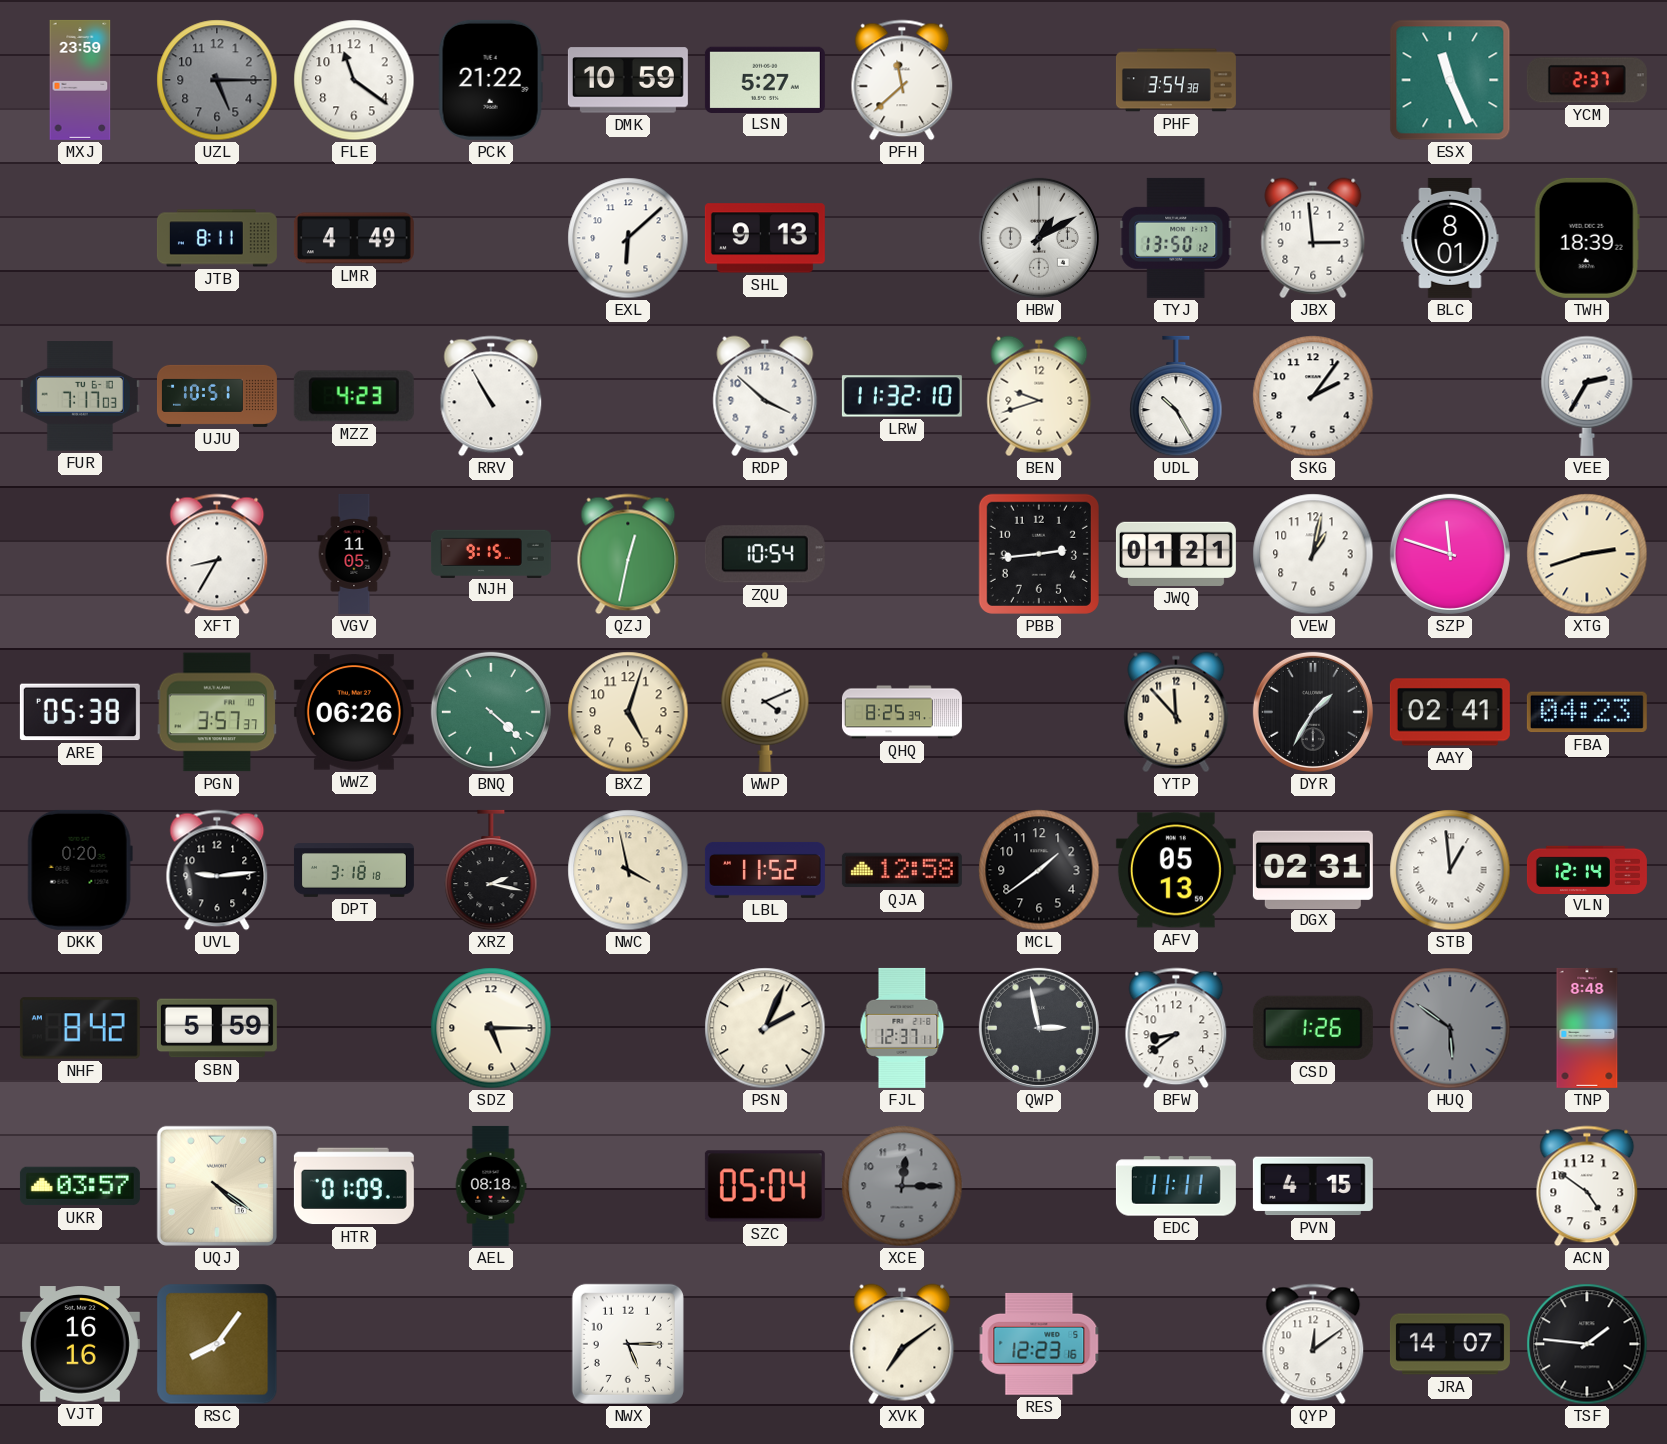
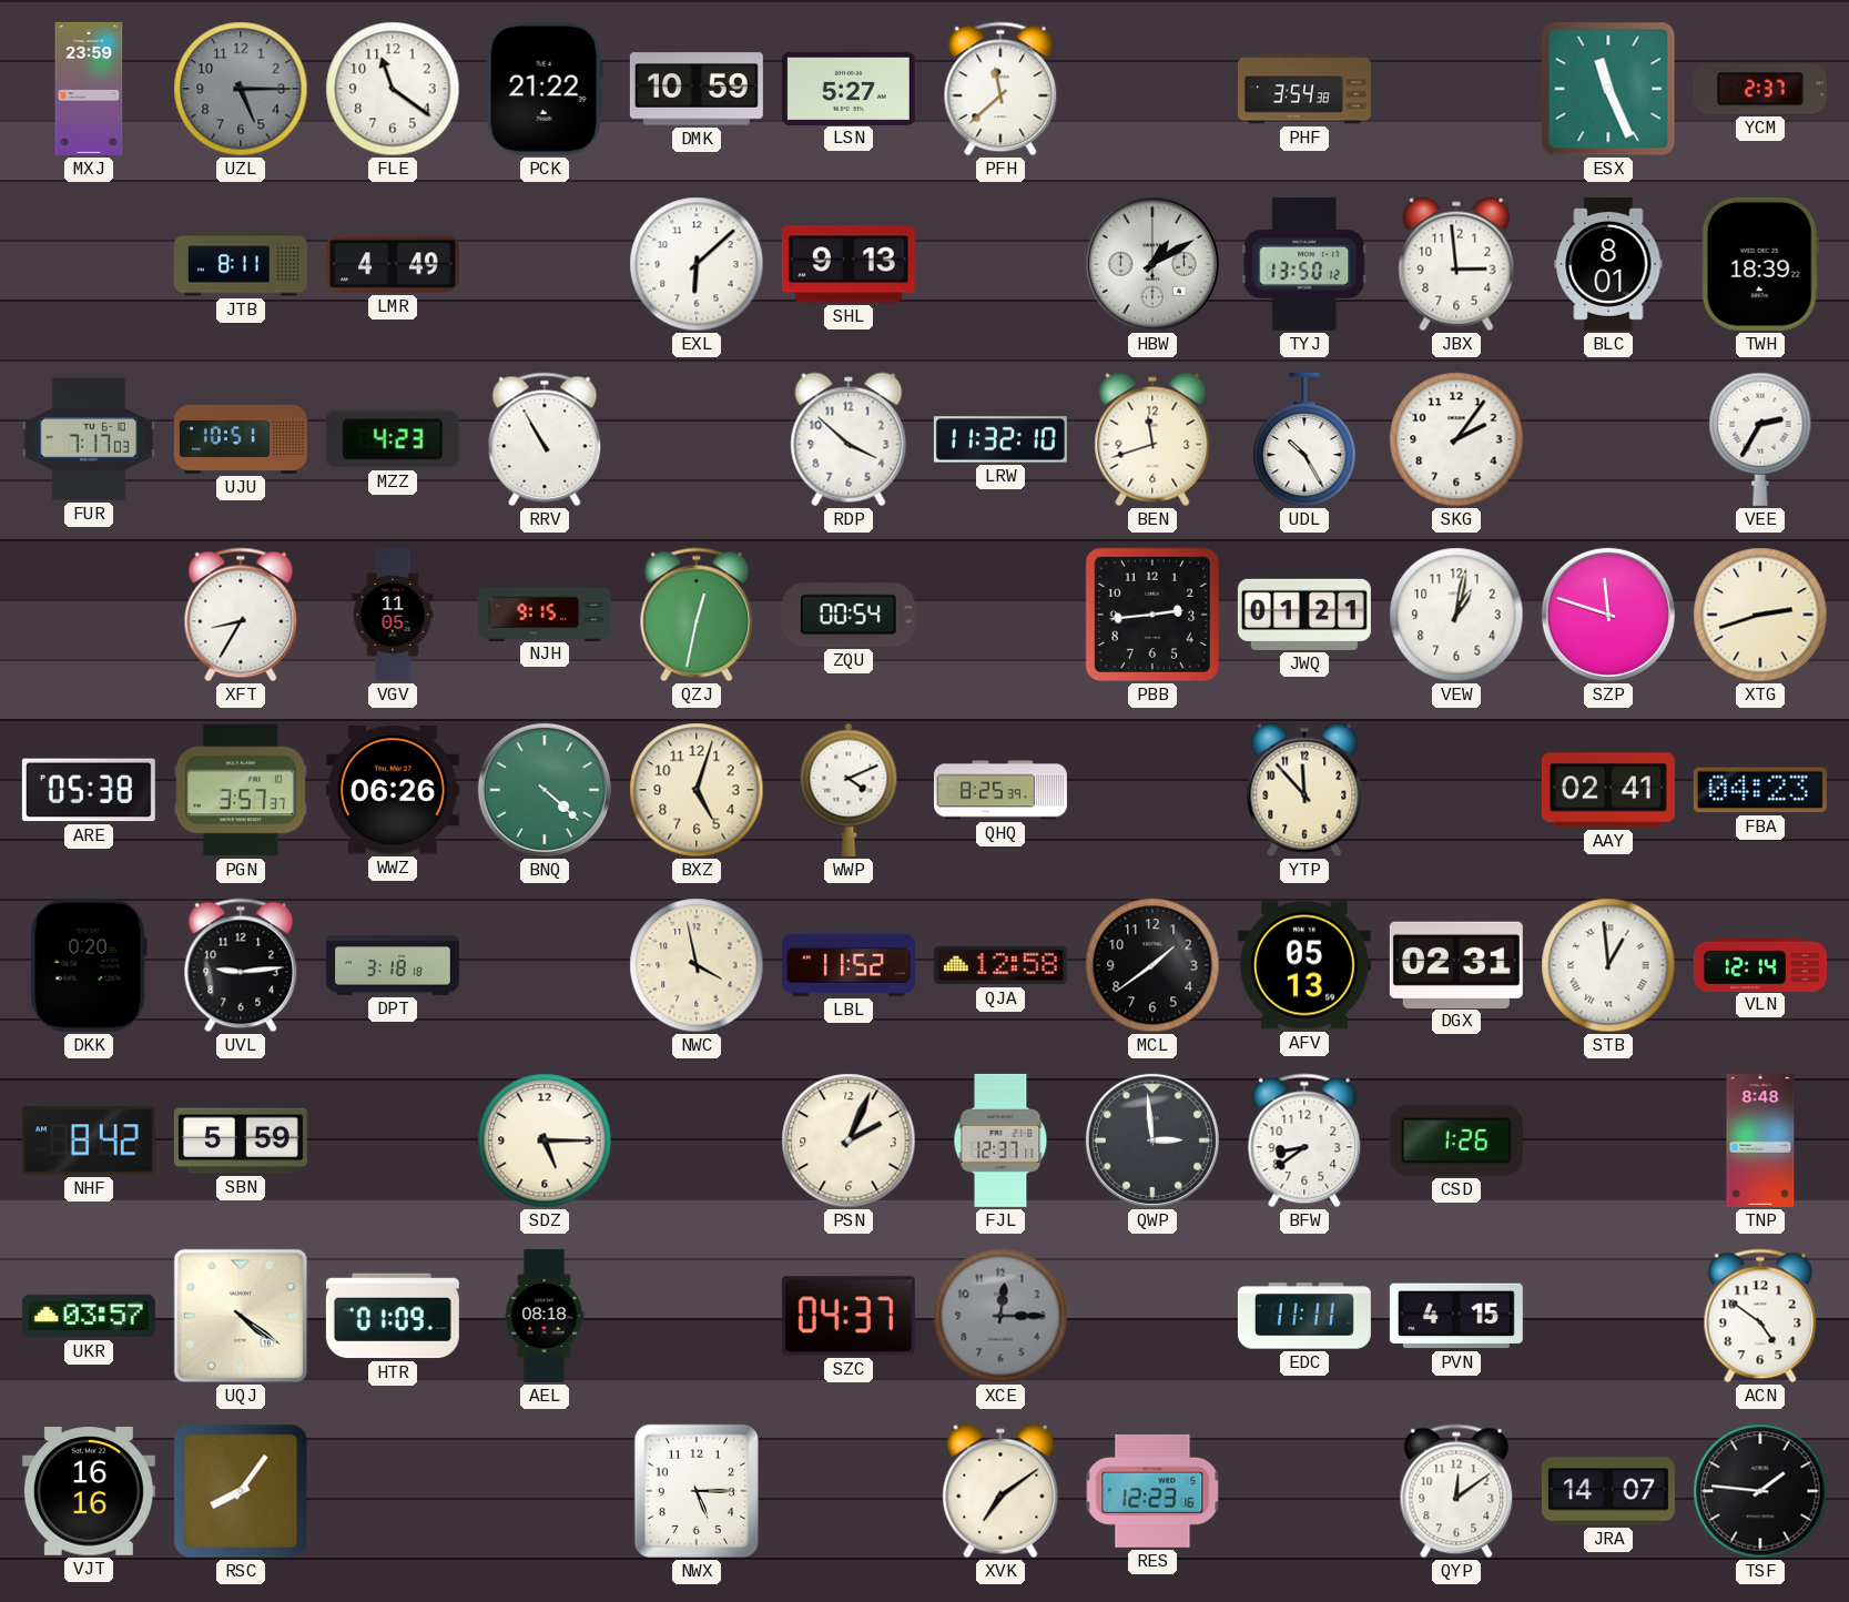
BEN: 9:42 -> 11:42
ZQU: 10:54 -> 00:54
DYR: 1:35 -> none
XRZ: 2:17 -> none
QWP: 2:58 -> 2:59
HUQ: 5:51 -> none
SZC: 05:04 -> 04:37
